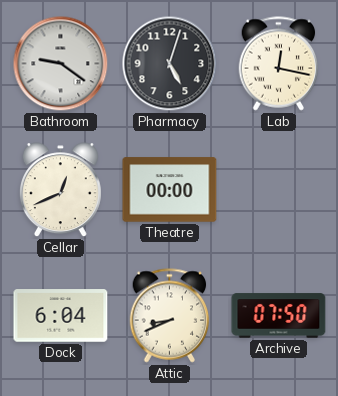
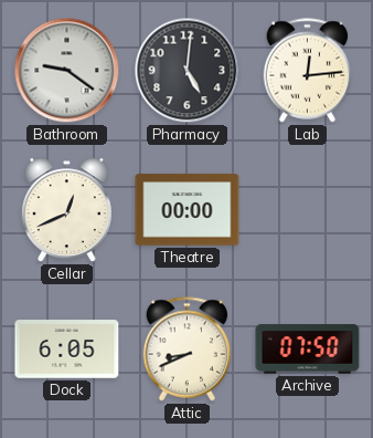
Pharmacy: 5:03 -> 5:01
Lab: 12:17 -> 12:14
Dock: 6:04 -> 6:05
